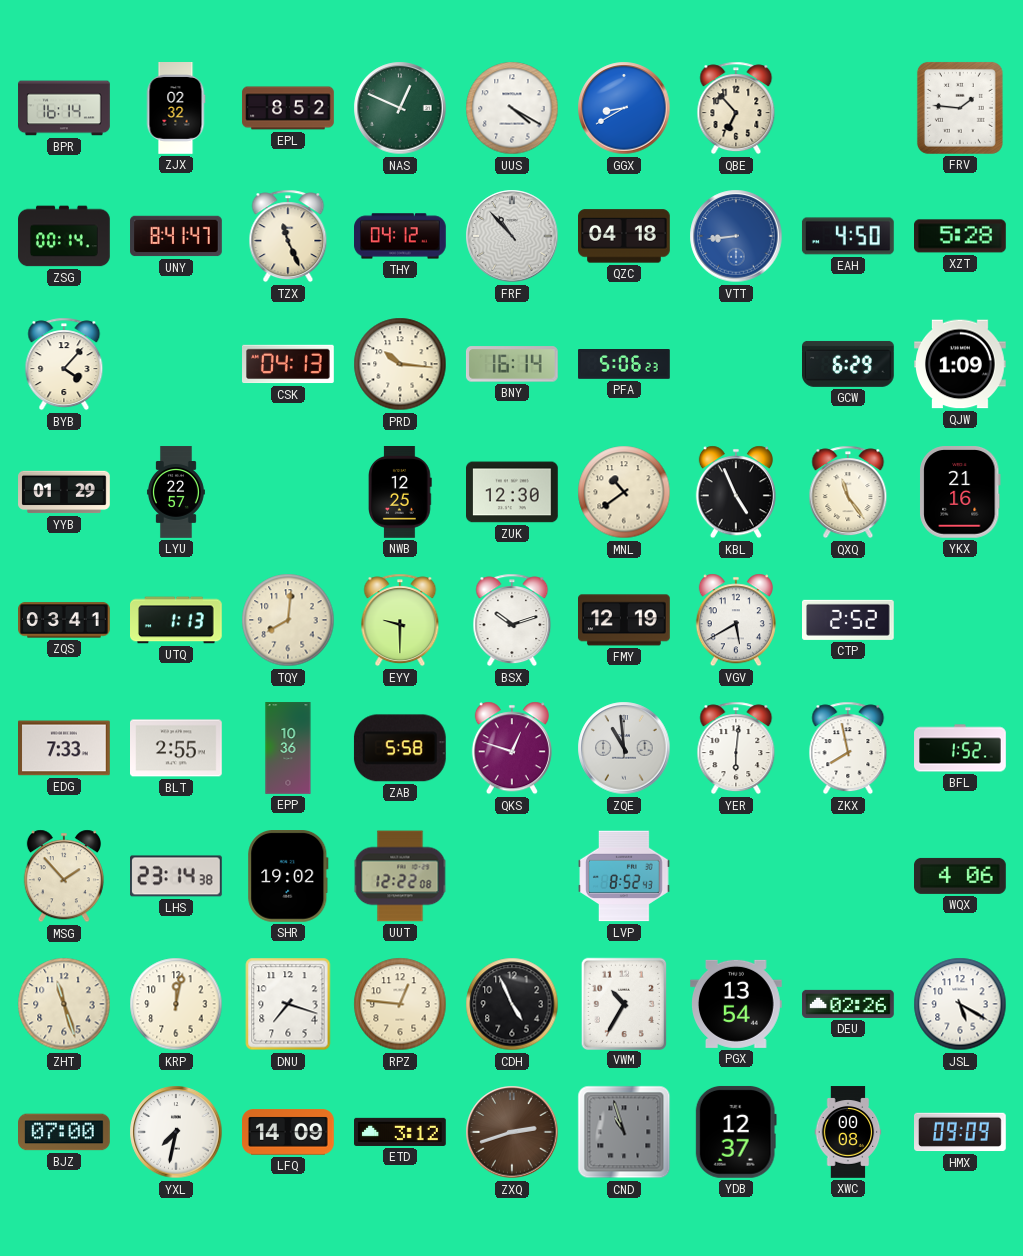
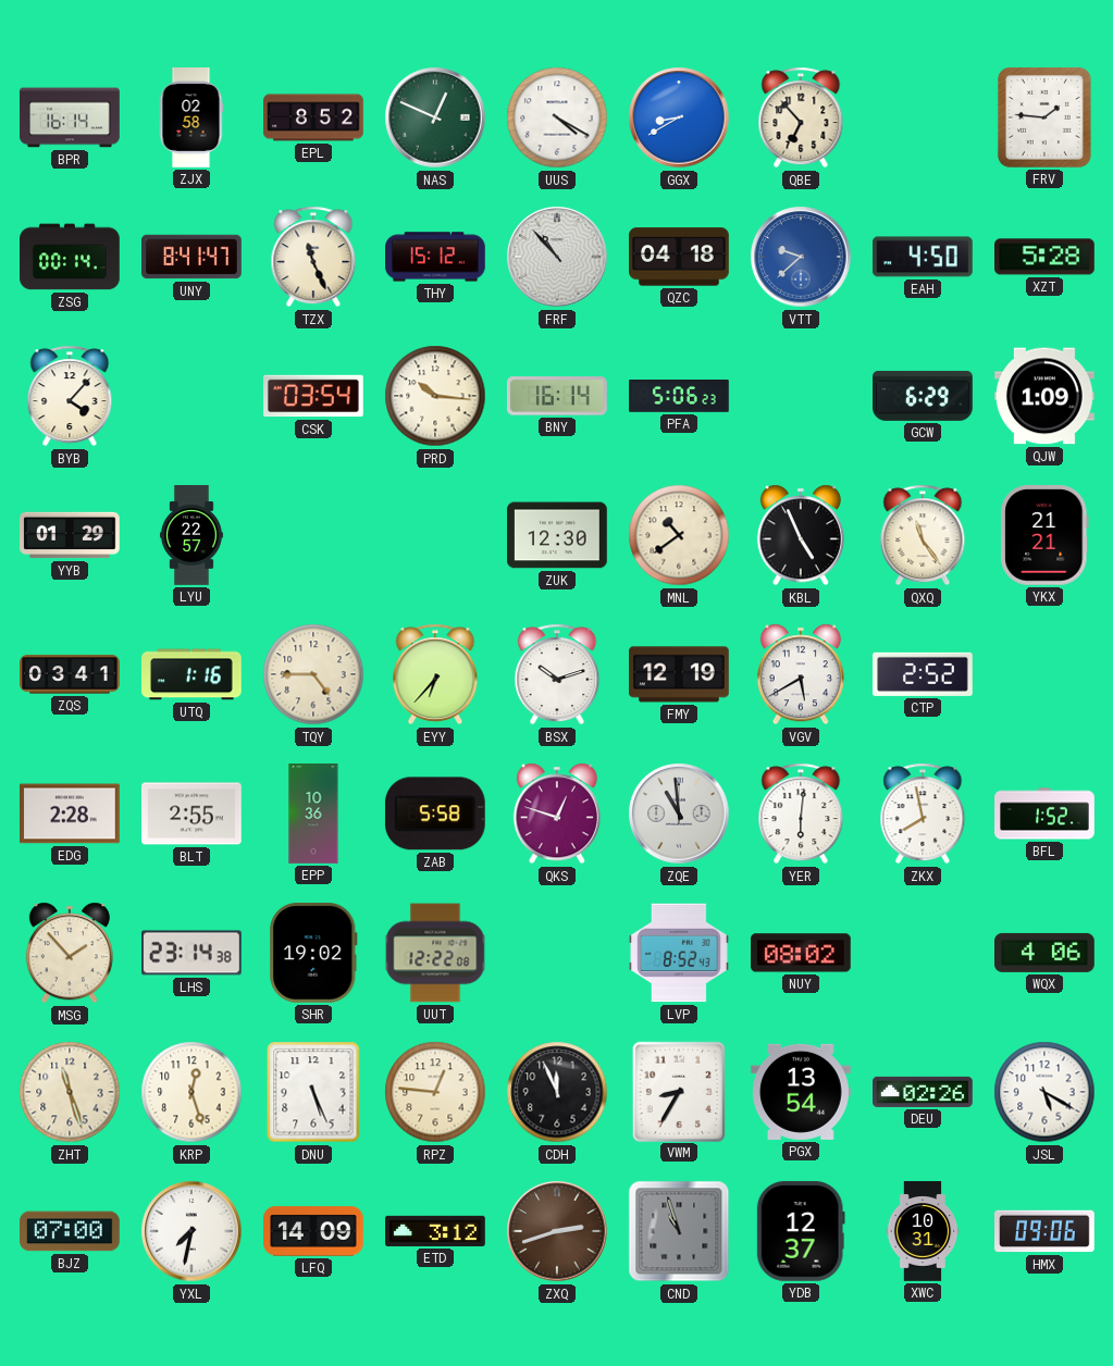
ZJX: 02:32 -> 02:58
THY: 04:12 -> 15:12
VTT: 8:44 -> 9:38
CSK: 04:13 -> 03:54
NWB: 12:25 -> none
YKX: 21:16 -> 21:21
UTQ: 1:13 -> 1:16
TQY: 8:01 -> 4:45
EYY: 9:30 -> 6:37
EDG: 7:33 -> 2:28
NUY: none -> 08:02
KRP: 12:02 -> 12:27
DNU: 7:18 -> 5:26
CDH: 4:56 -> 11:56
VWM: 10:35 -> 8:35
XWC: 00:08 -> 10:31
HMX: 09:09 -> 09:06
